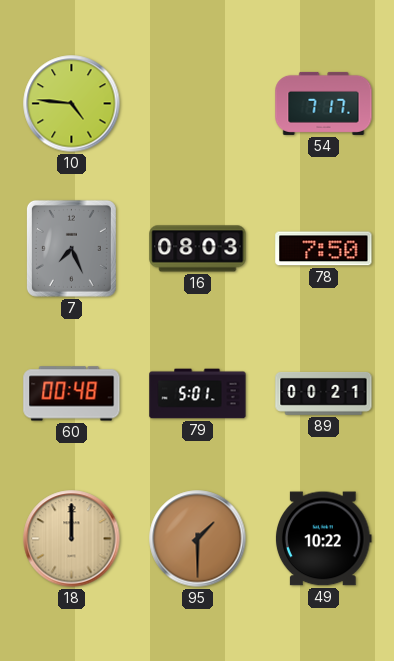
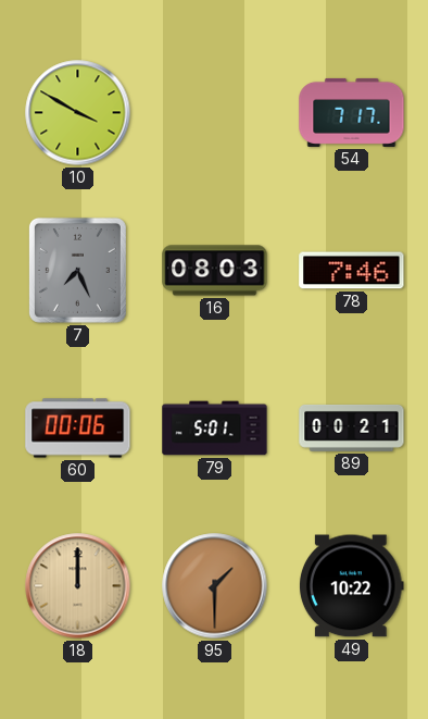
10: 4:46 -> 3:50
78: 7:50 -> 7:46
60: 00:48 -> 00:06
